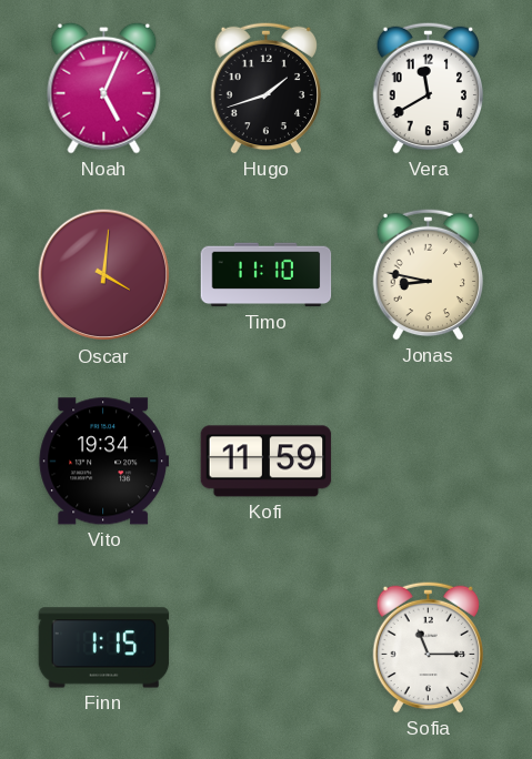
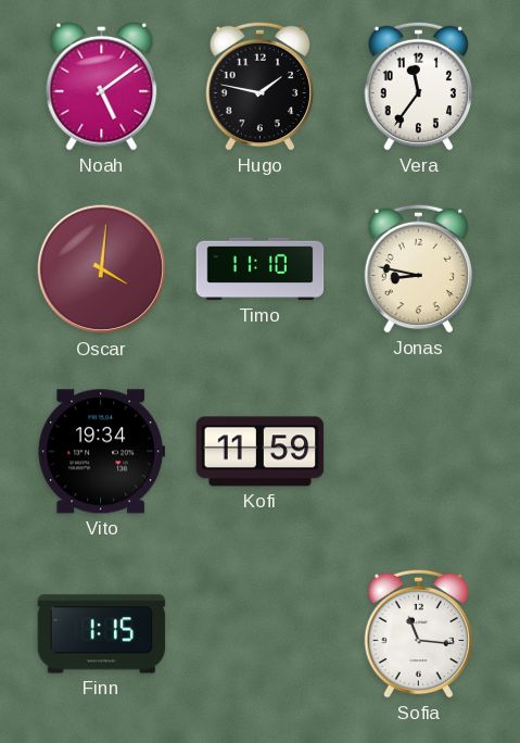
Noah: 5:04 -> 5:09
Hugo: 1:42 -> 1:47
Vera: 11:40 -> 11:36
Sofia: 11:15 -> 11:16
